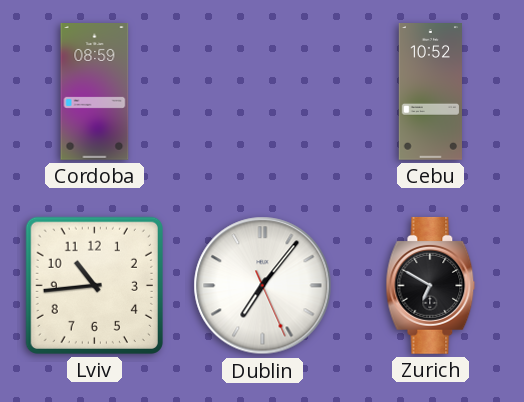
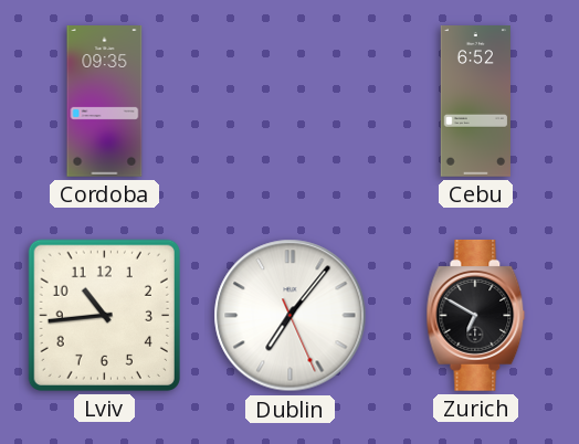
Cordoba: 08:59 -> 09:35
Cebu: 10:52 -> 6:52
